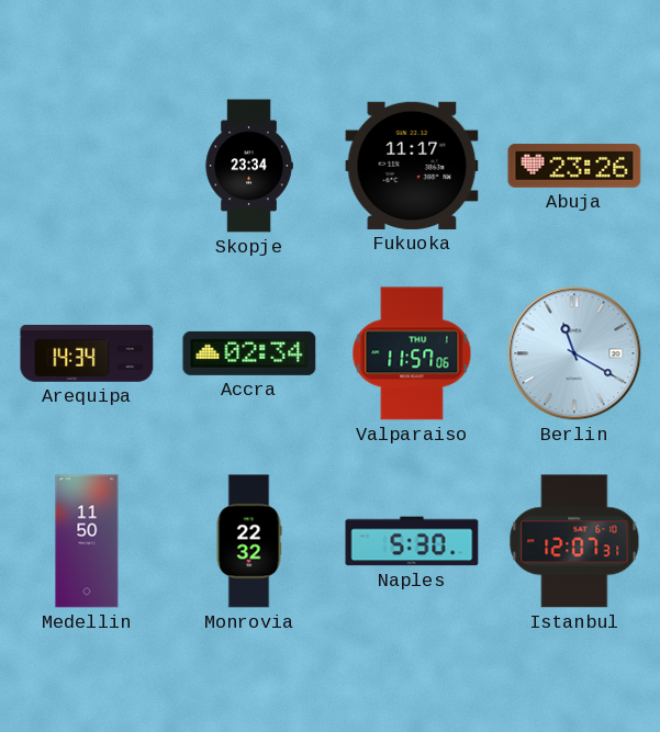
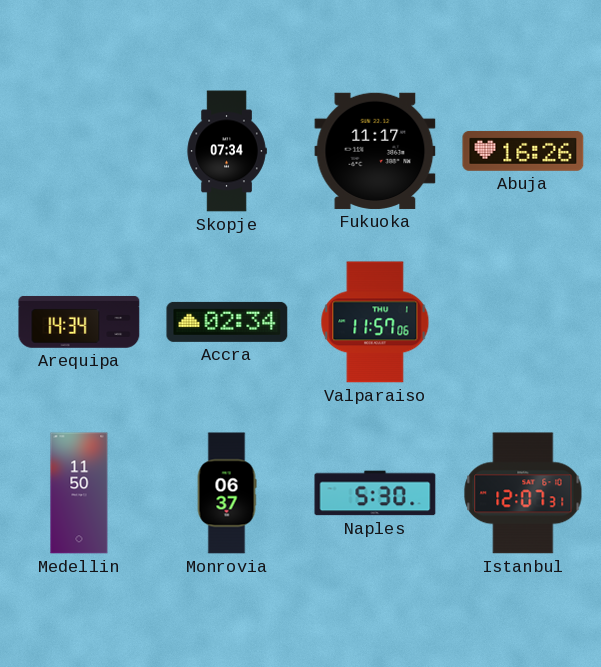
Skopje: 23:34 -> 07:34
Abuja: 23:26 -> 16:26
Berlin: 11:20 -> none
Monrovia: 22:32 -> 06:37
